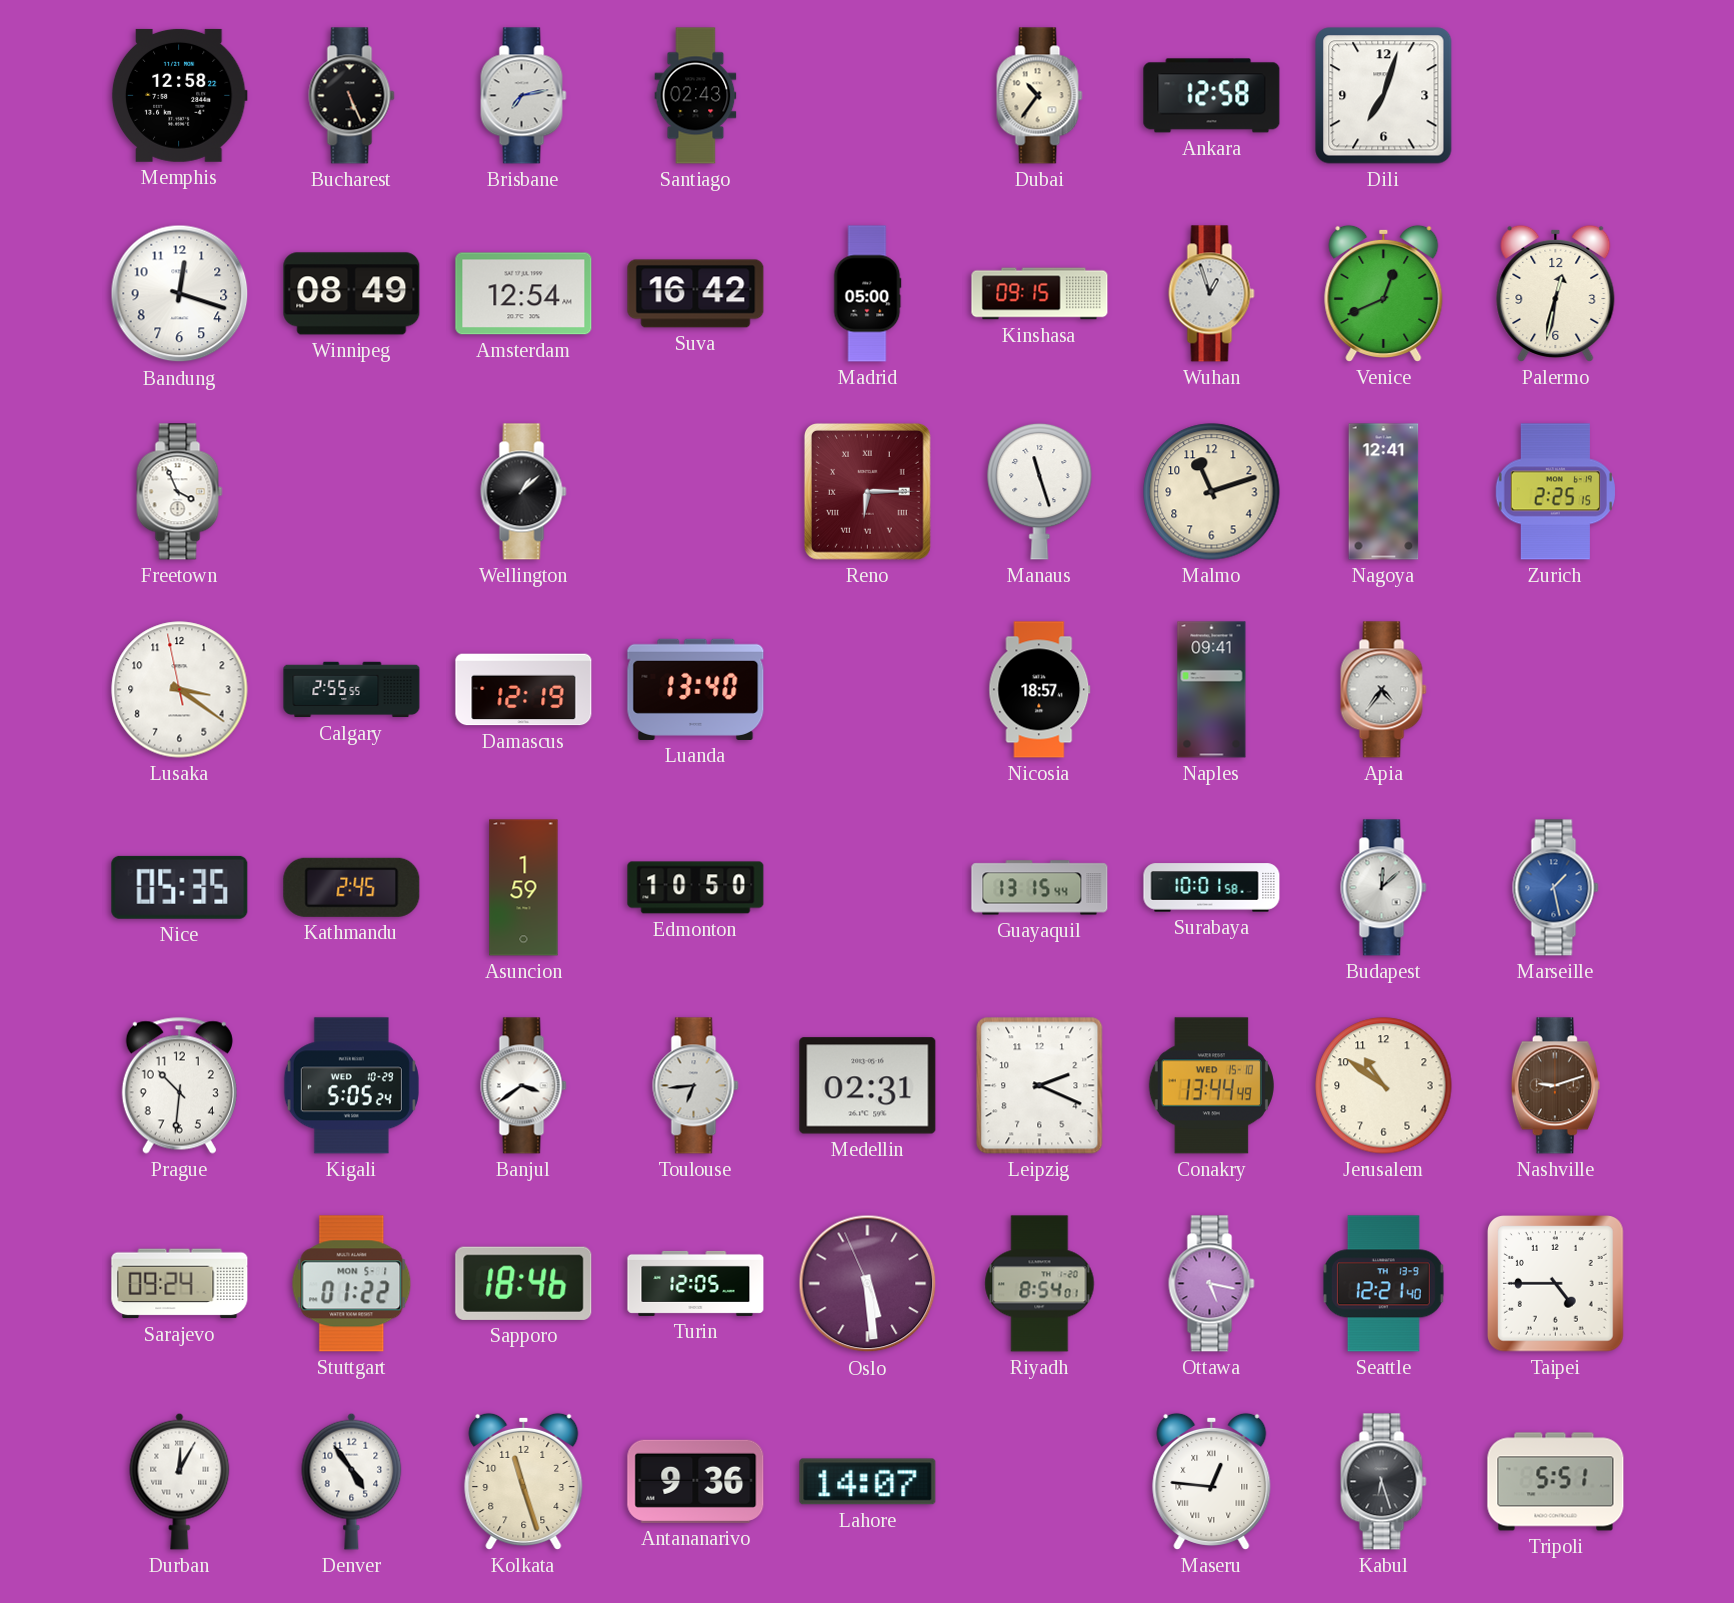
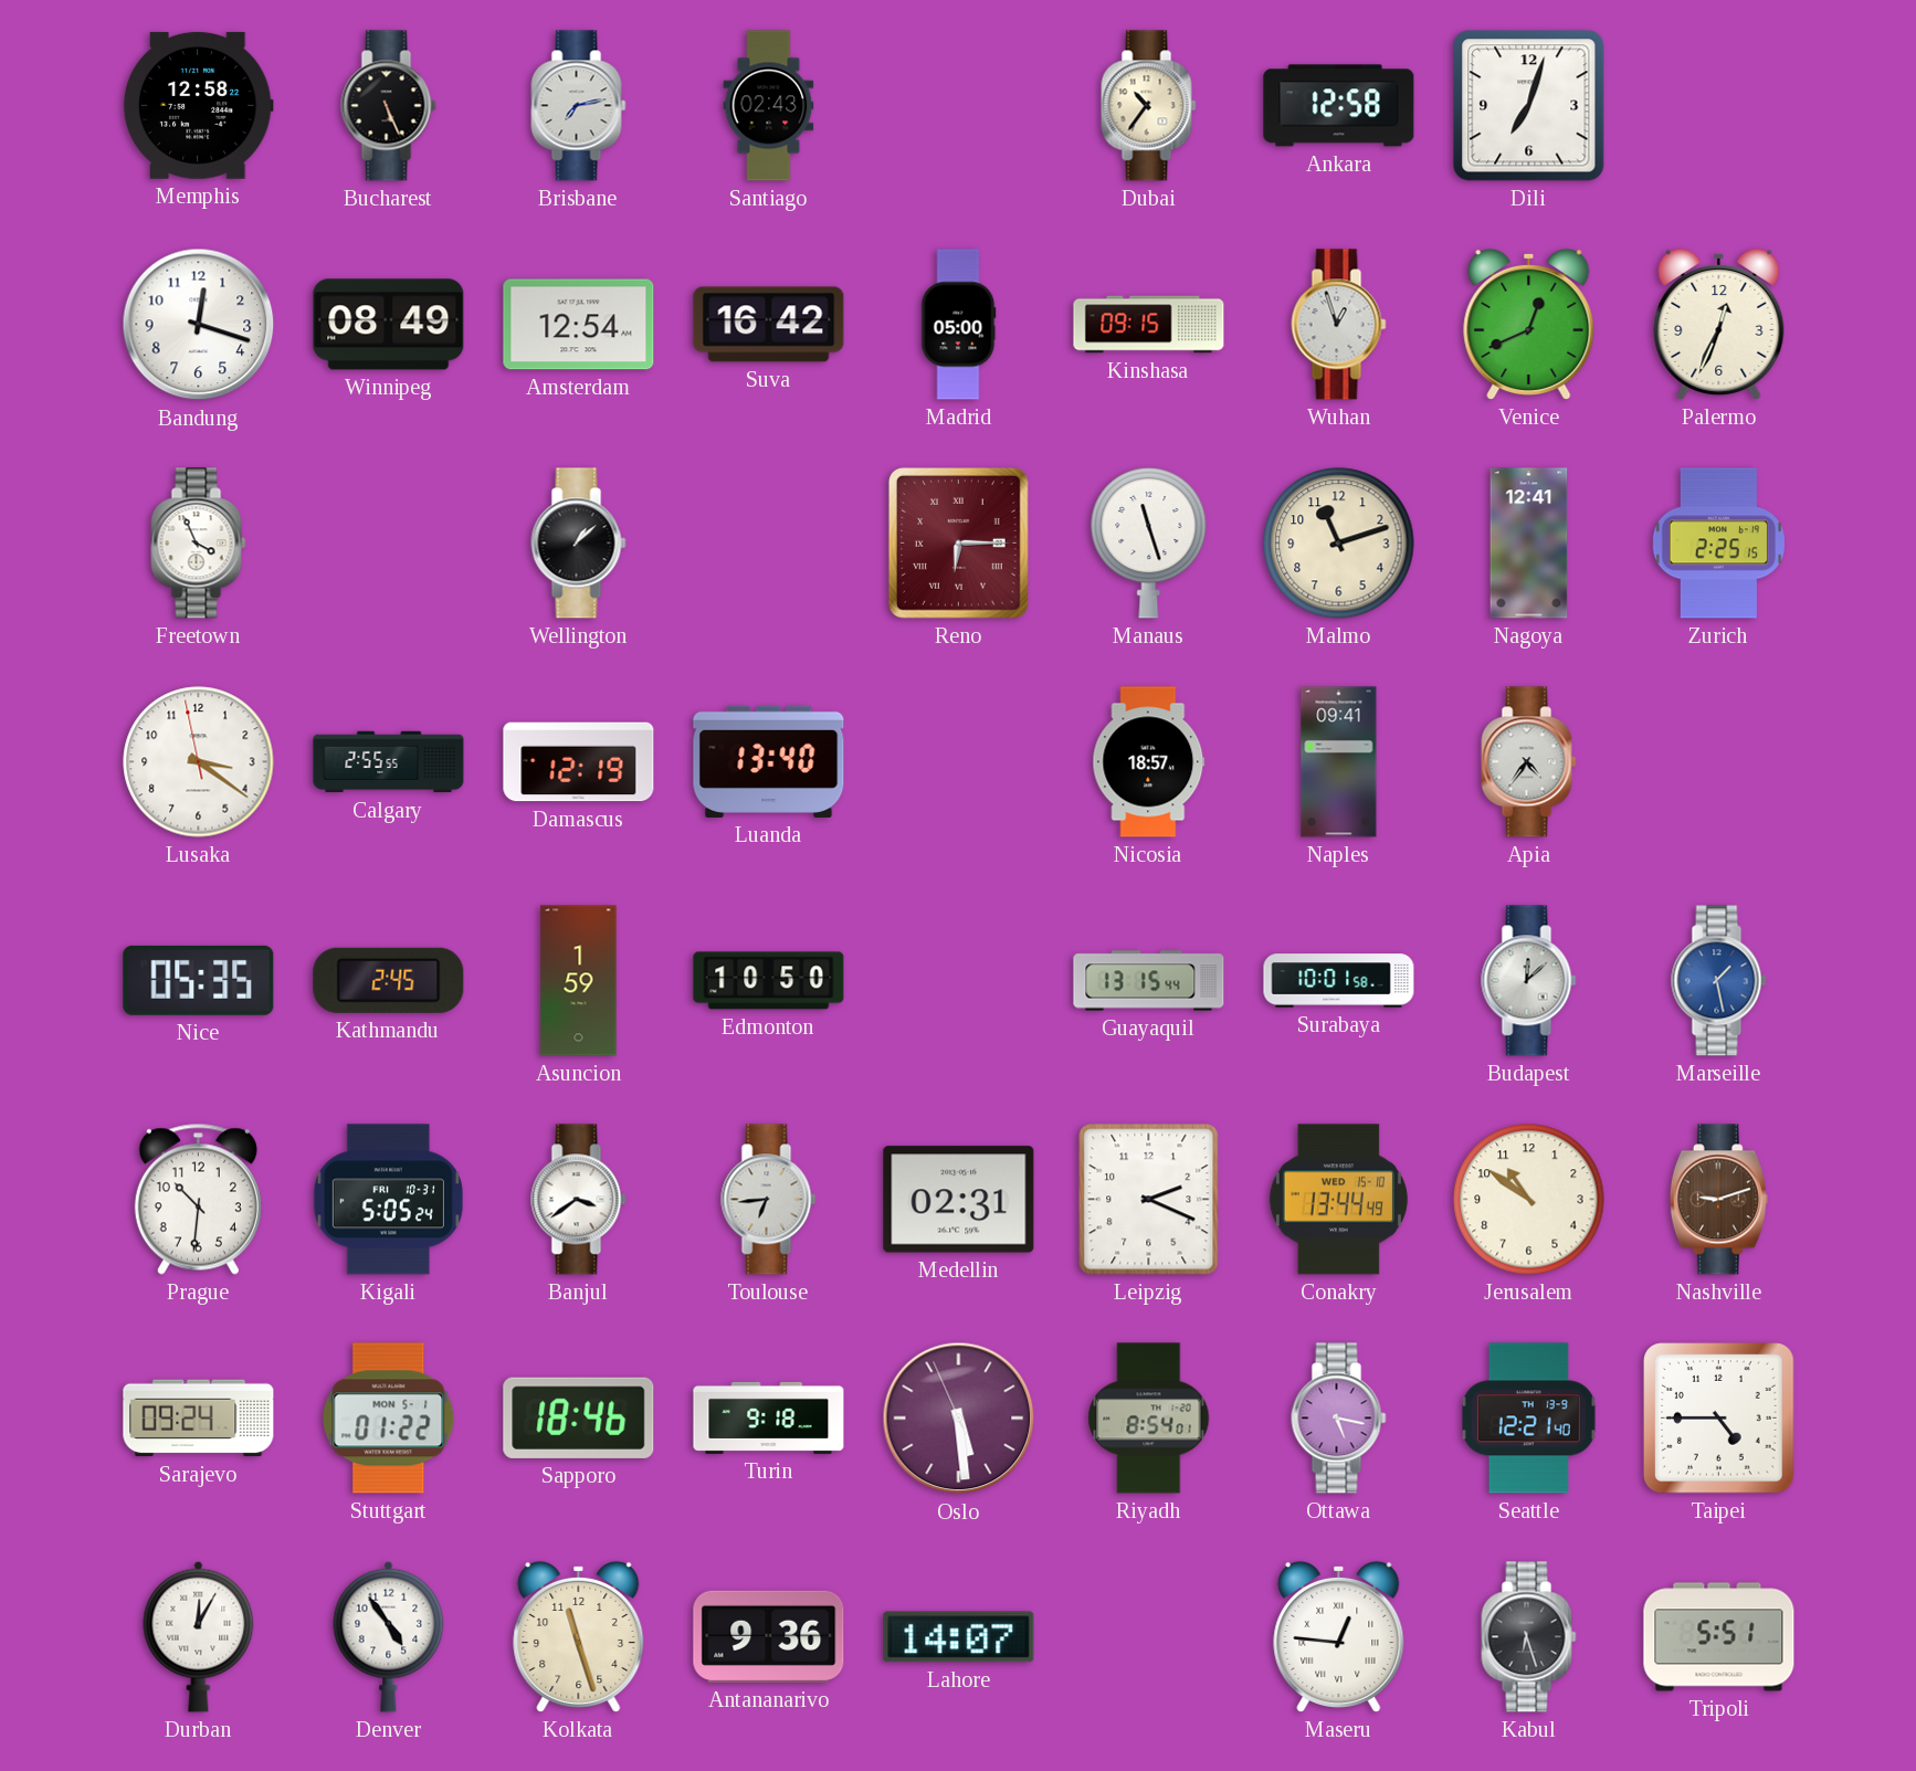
Palermo: 12:32 -> 12:34
Kigali date: WED 10-29 -> FRI 10-31
Turin: 12:05 -> 9:18
